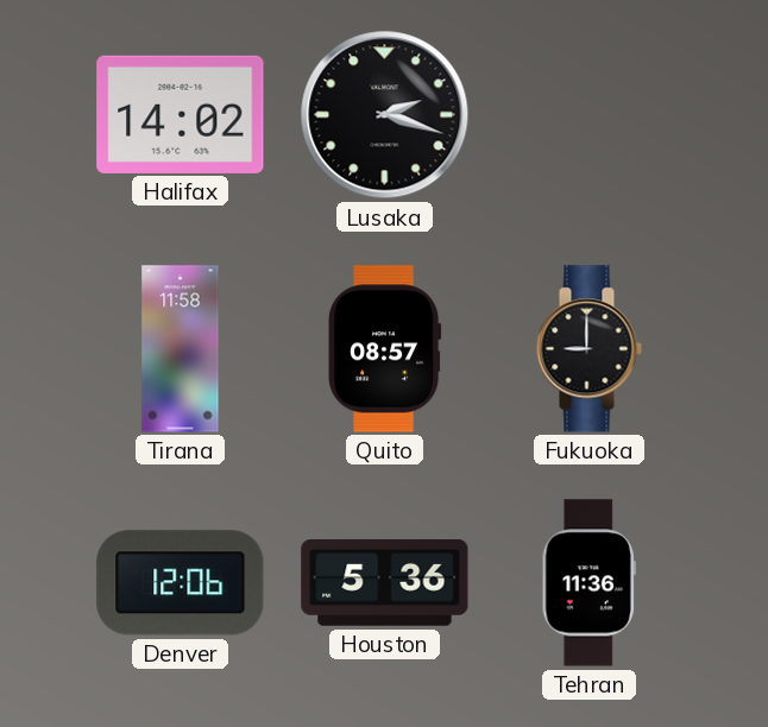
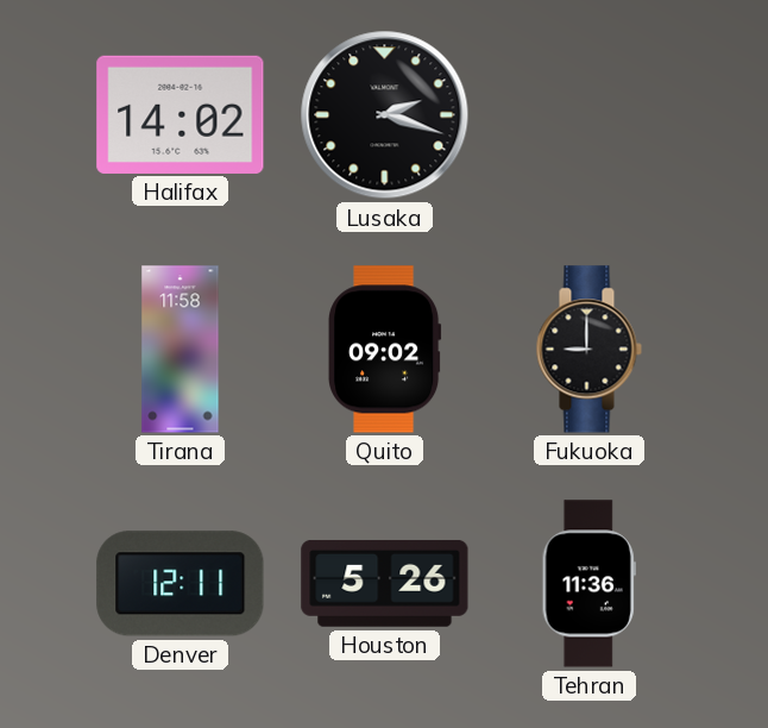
Quito: 08:57 -> 09:02
Denver: 12:06 -> 12:11
Houston: 5:36 -> 5:26
